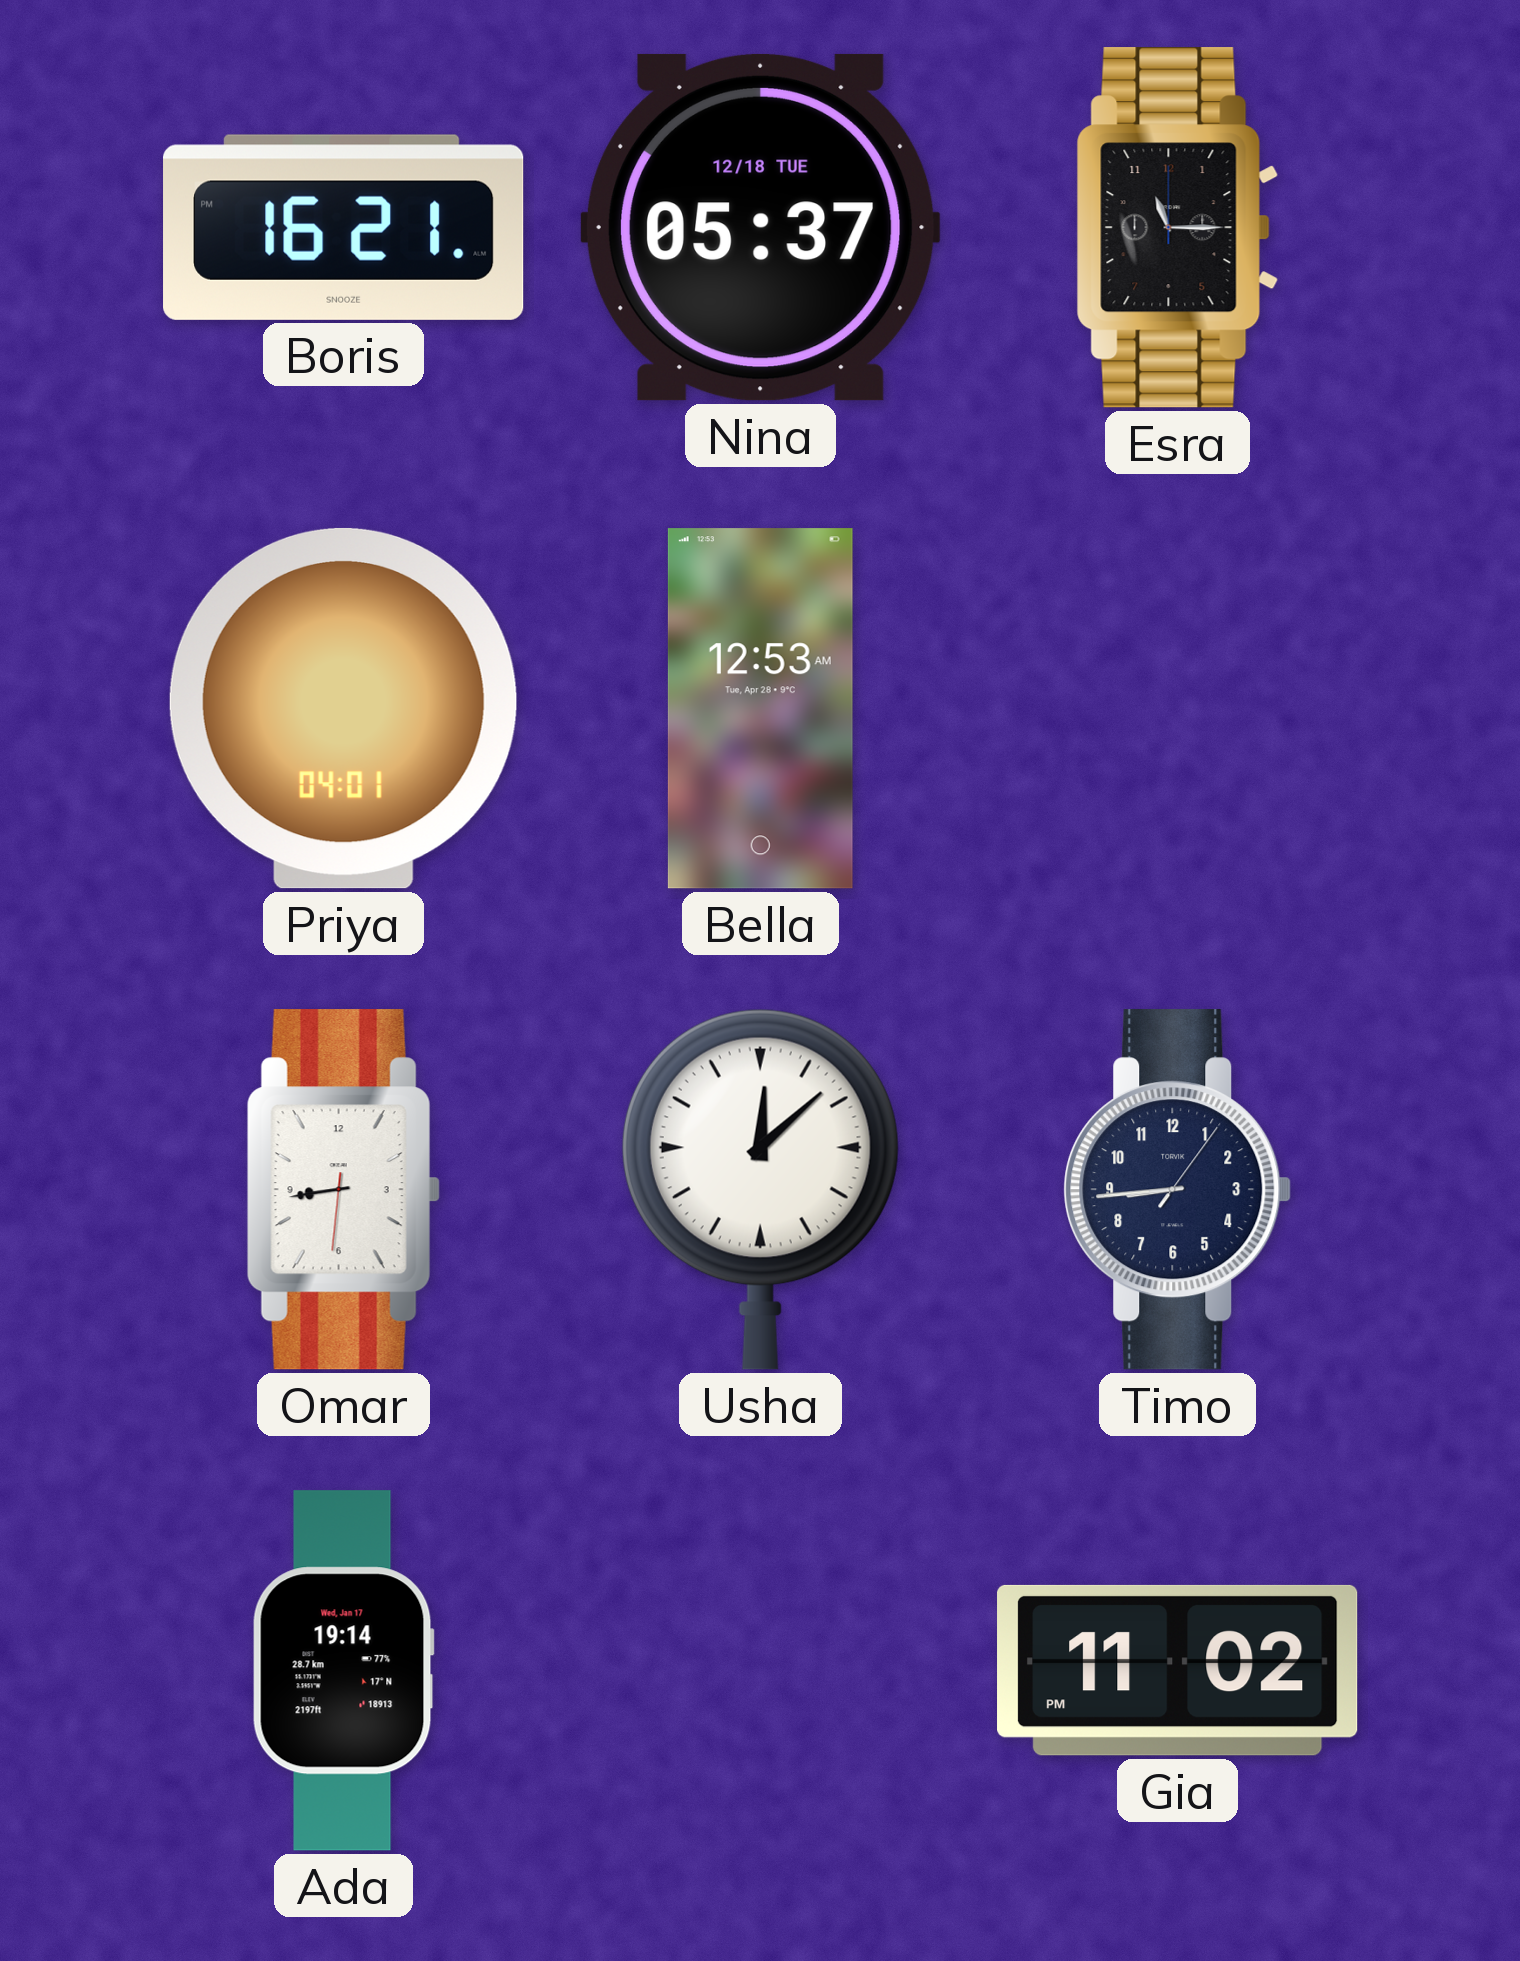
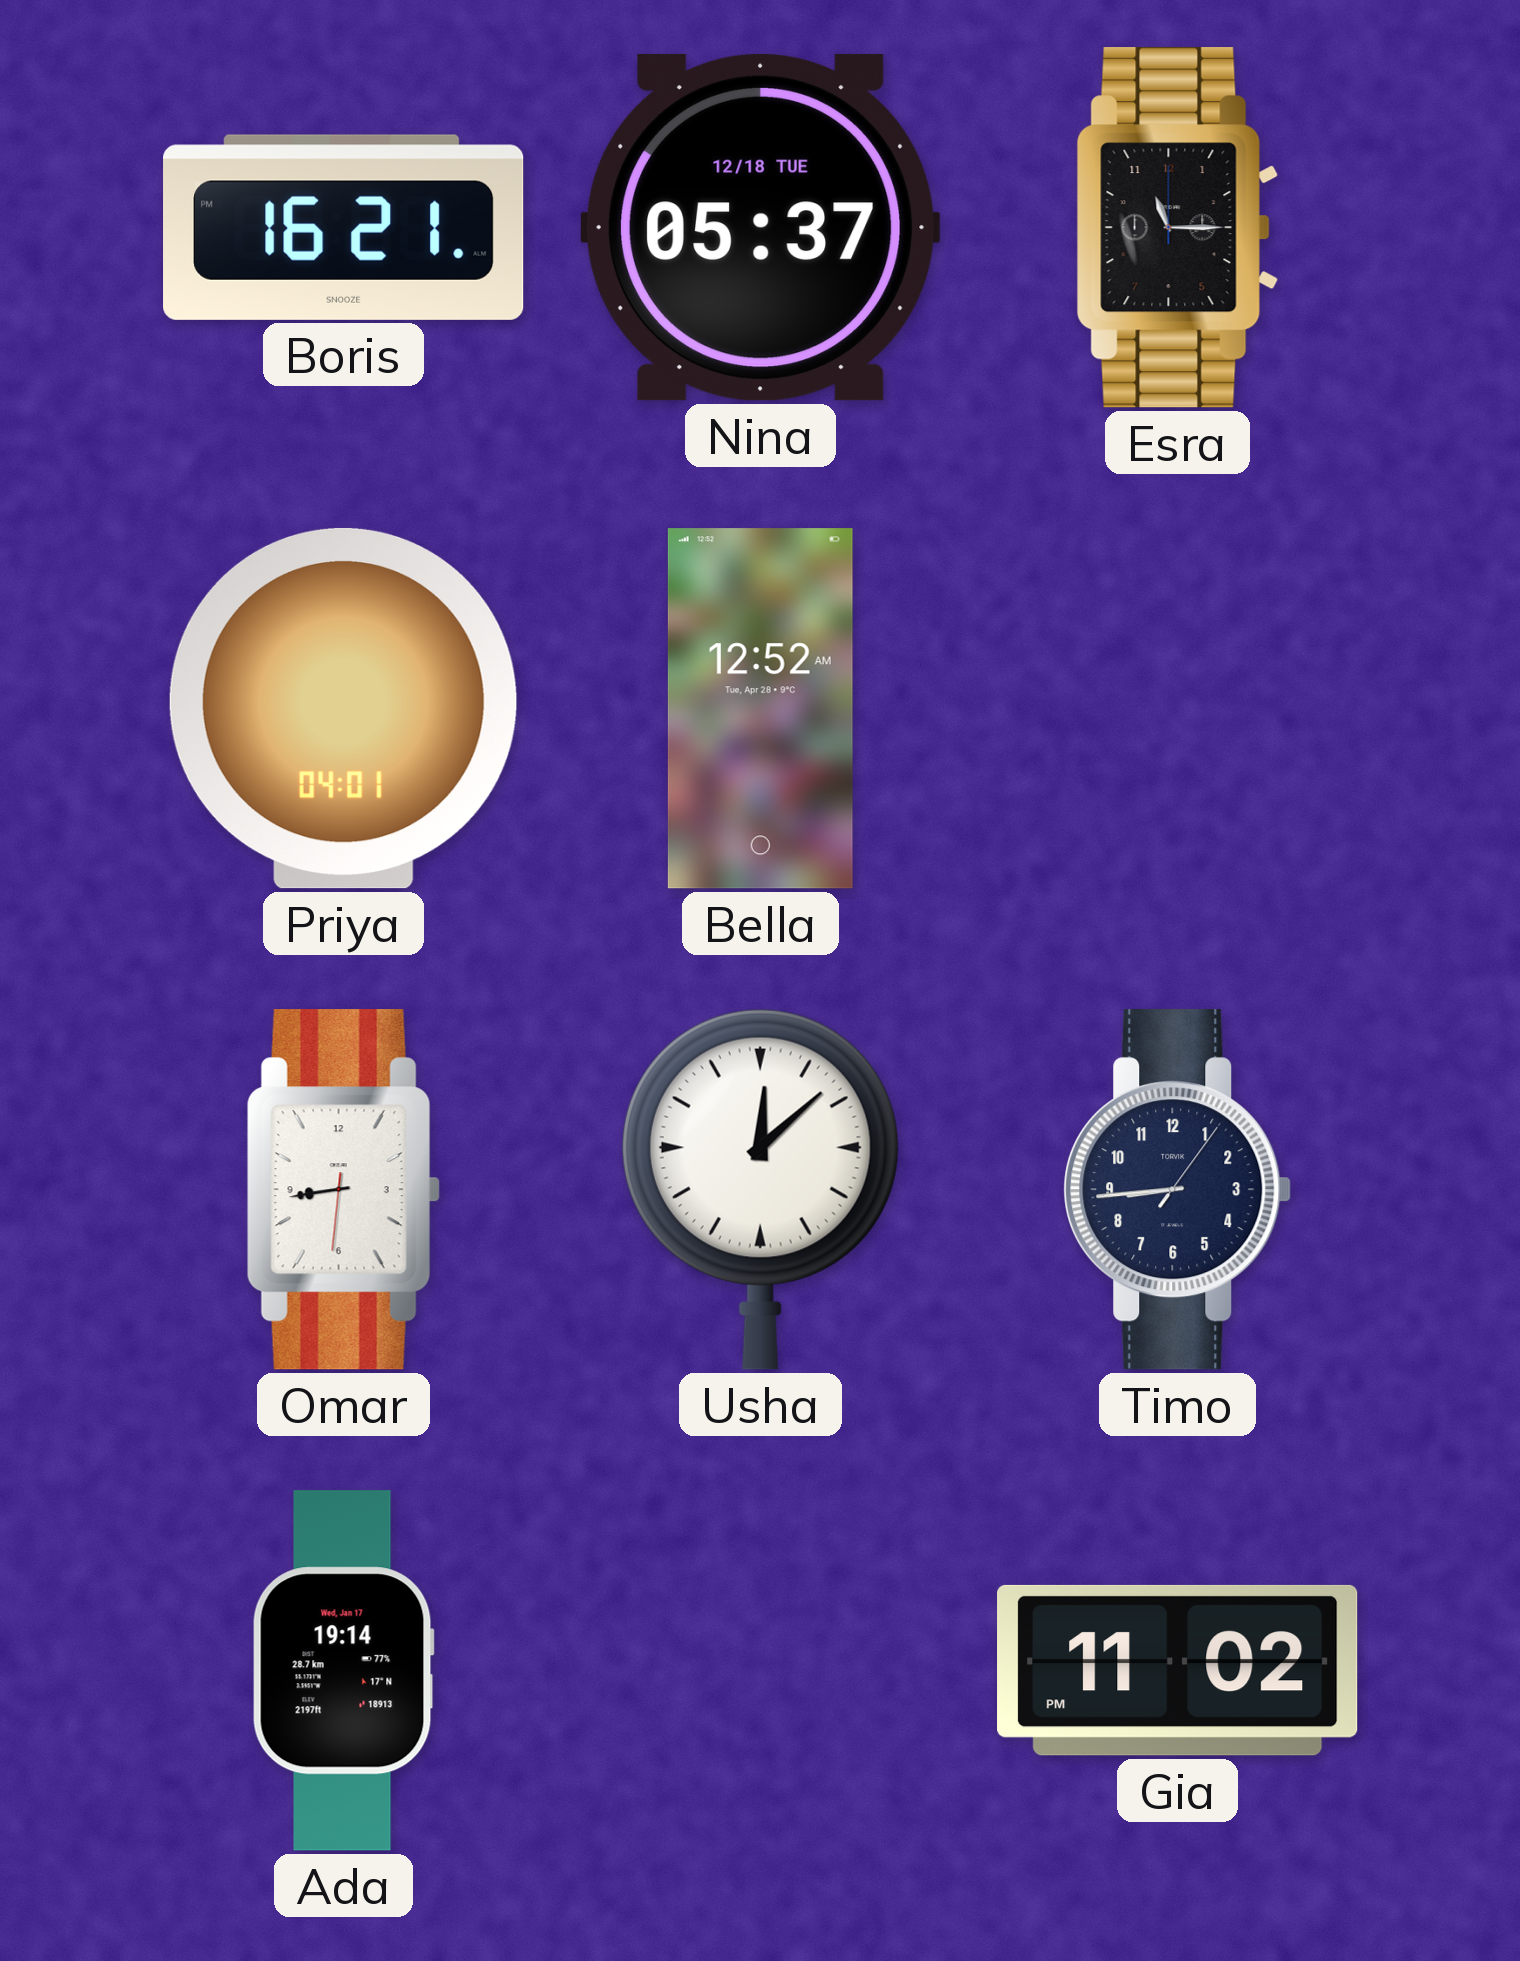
Bella: 12:53 -> 12:52
